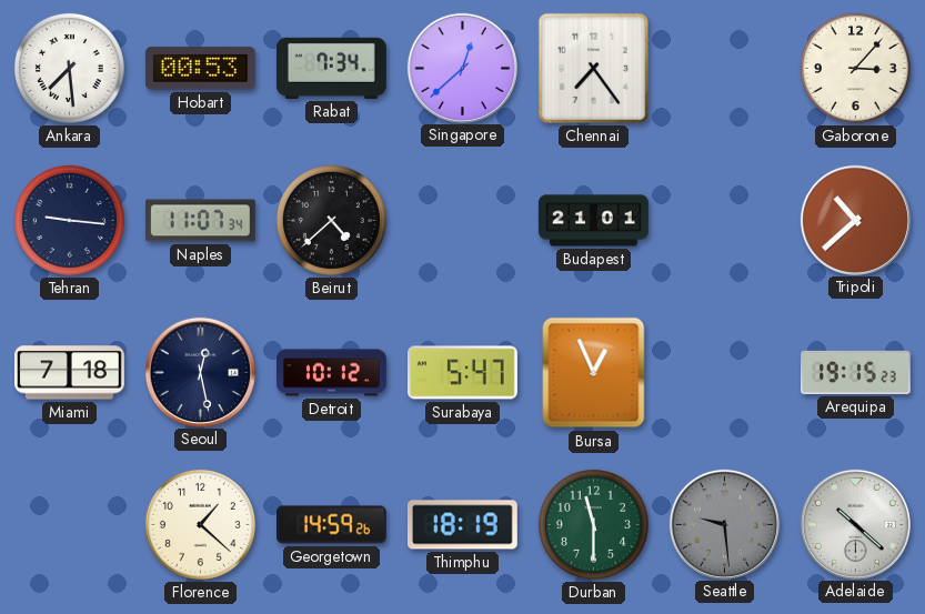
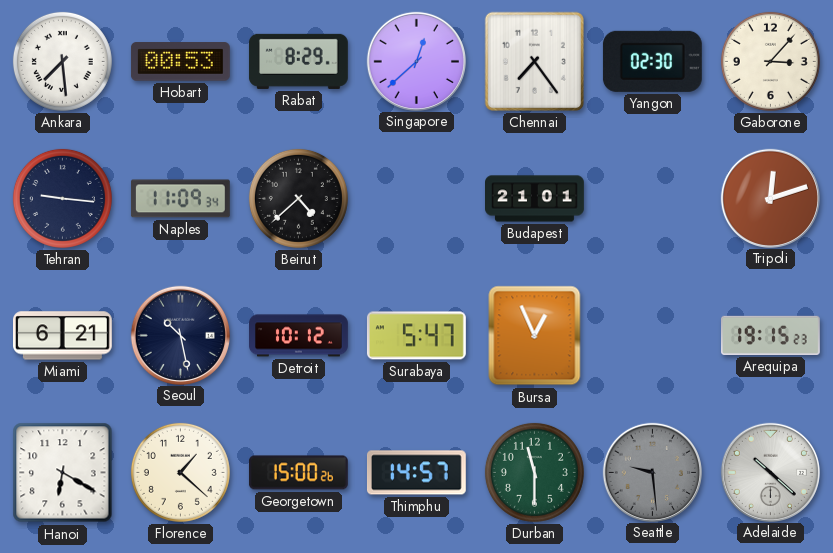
Rabat: 7:34 -> 8:29
Yangon: none -> 02:30
Naples: 11:07 -> 11:09
Tripoli: 10:38 -> 12:12
Miami: 7:18 -> 6:21
Seoul: 12:28 -> 10:28
Hanoi: none -> 6:20
Georgetown: 14:59 -> 15:00
Thimphu: 18:19 -> 14:57
